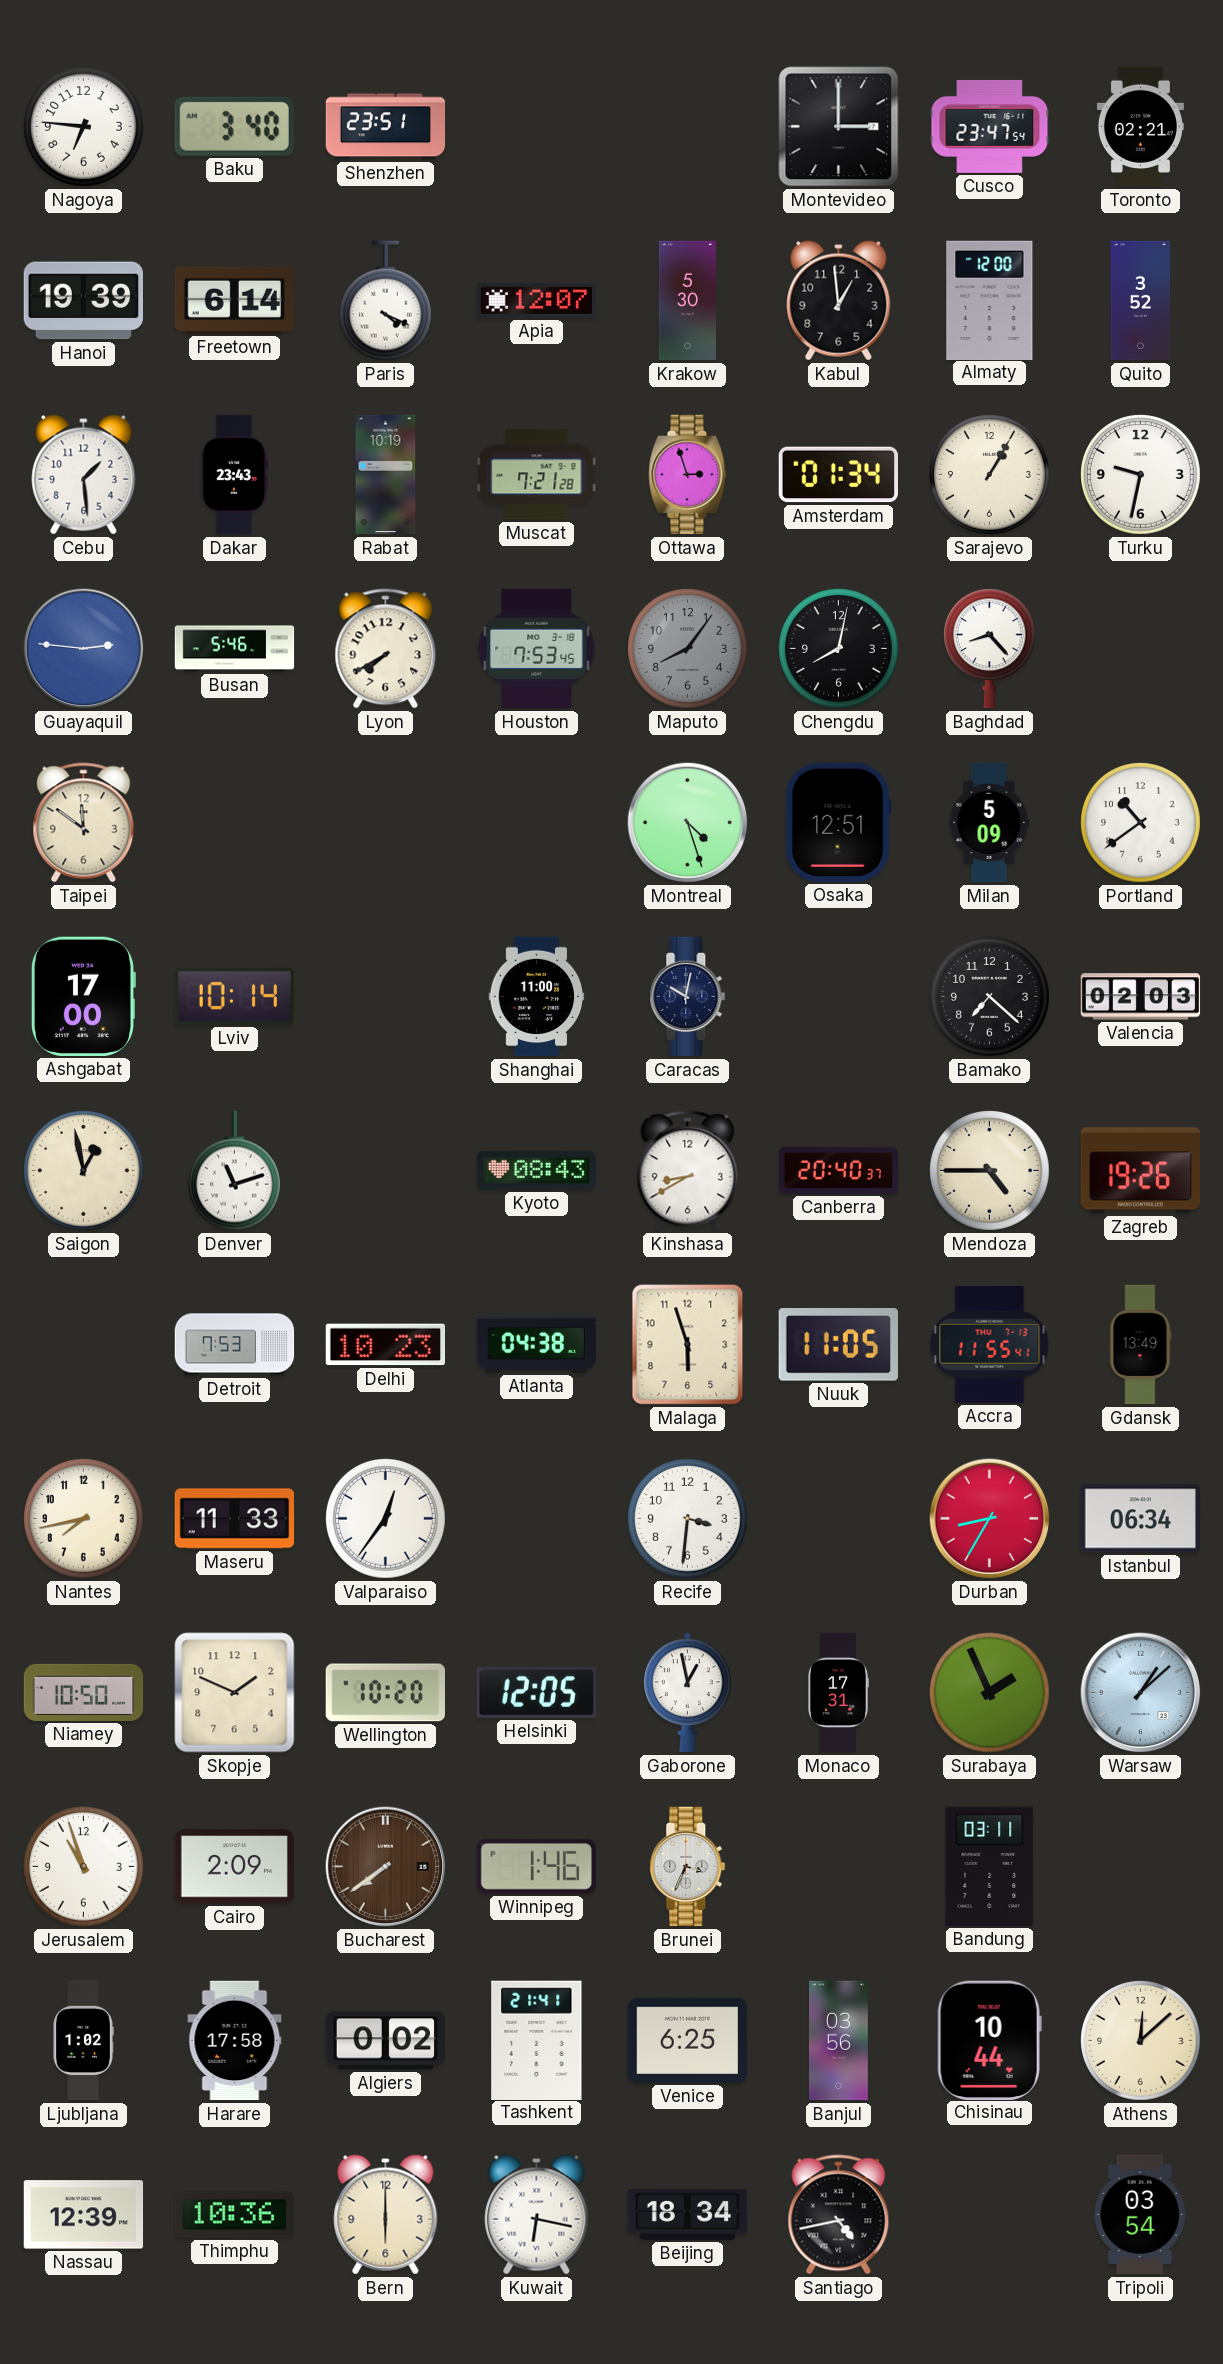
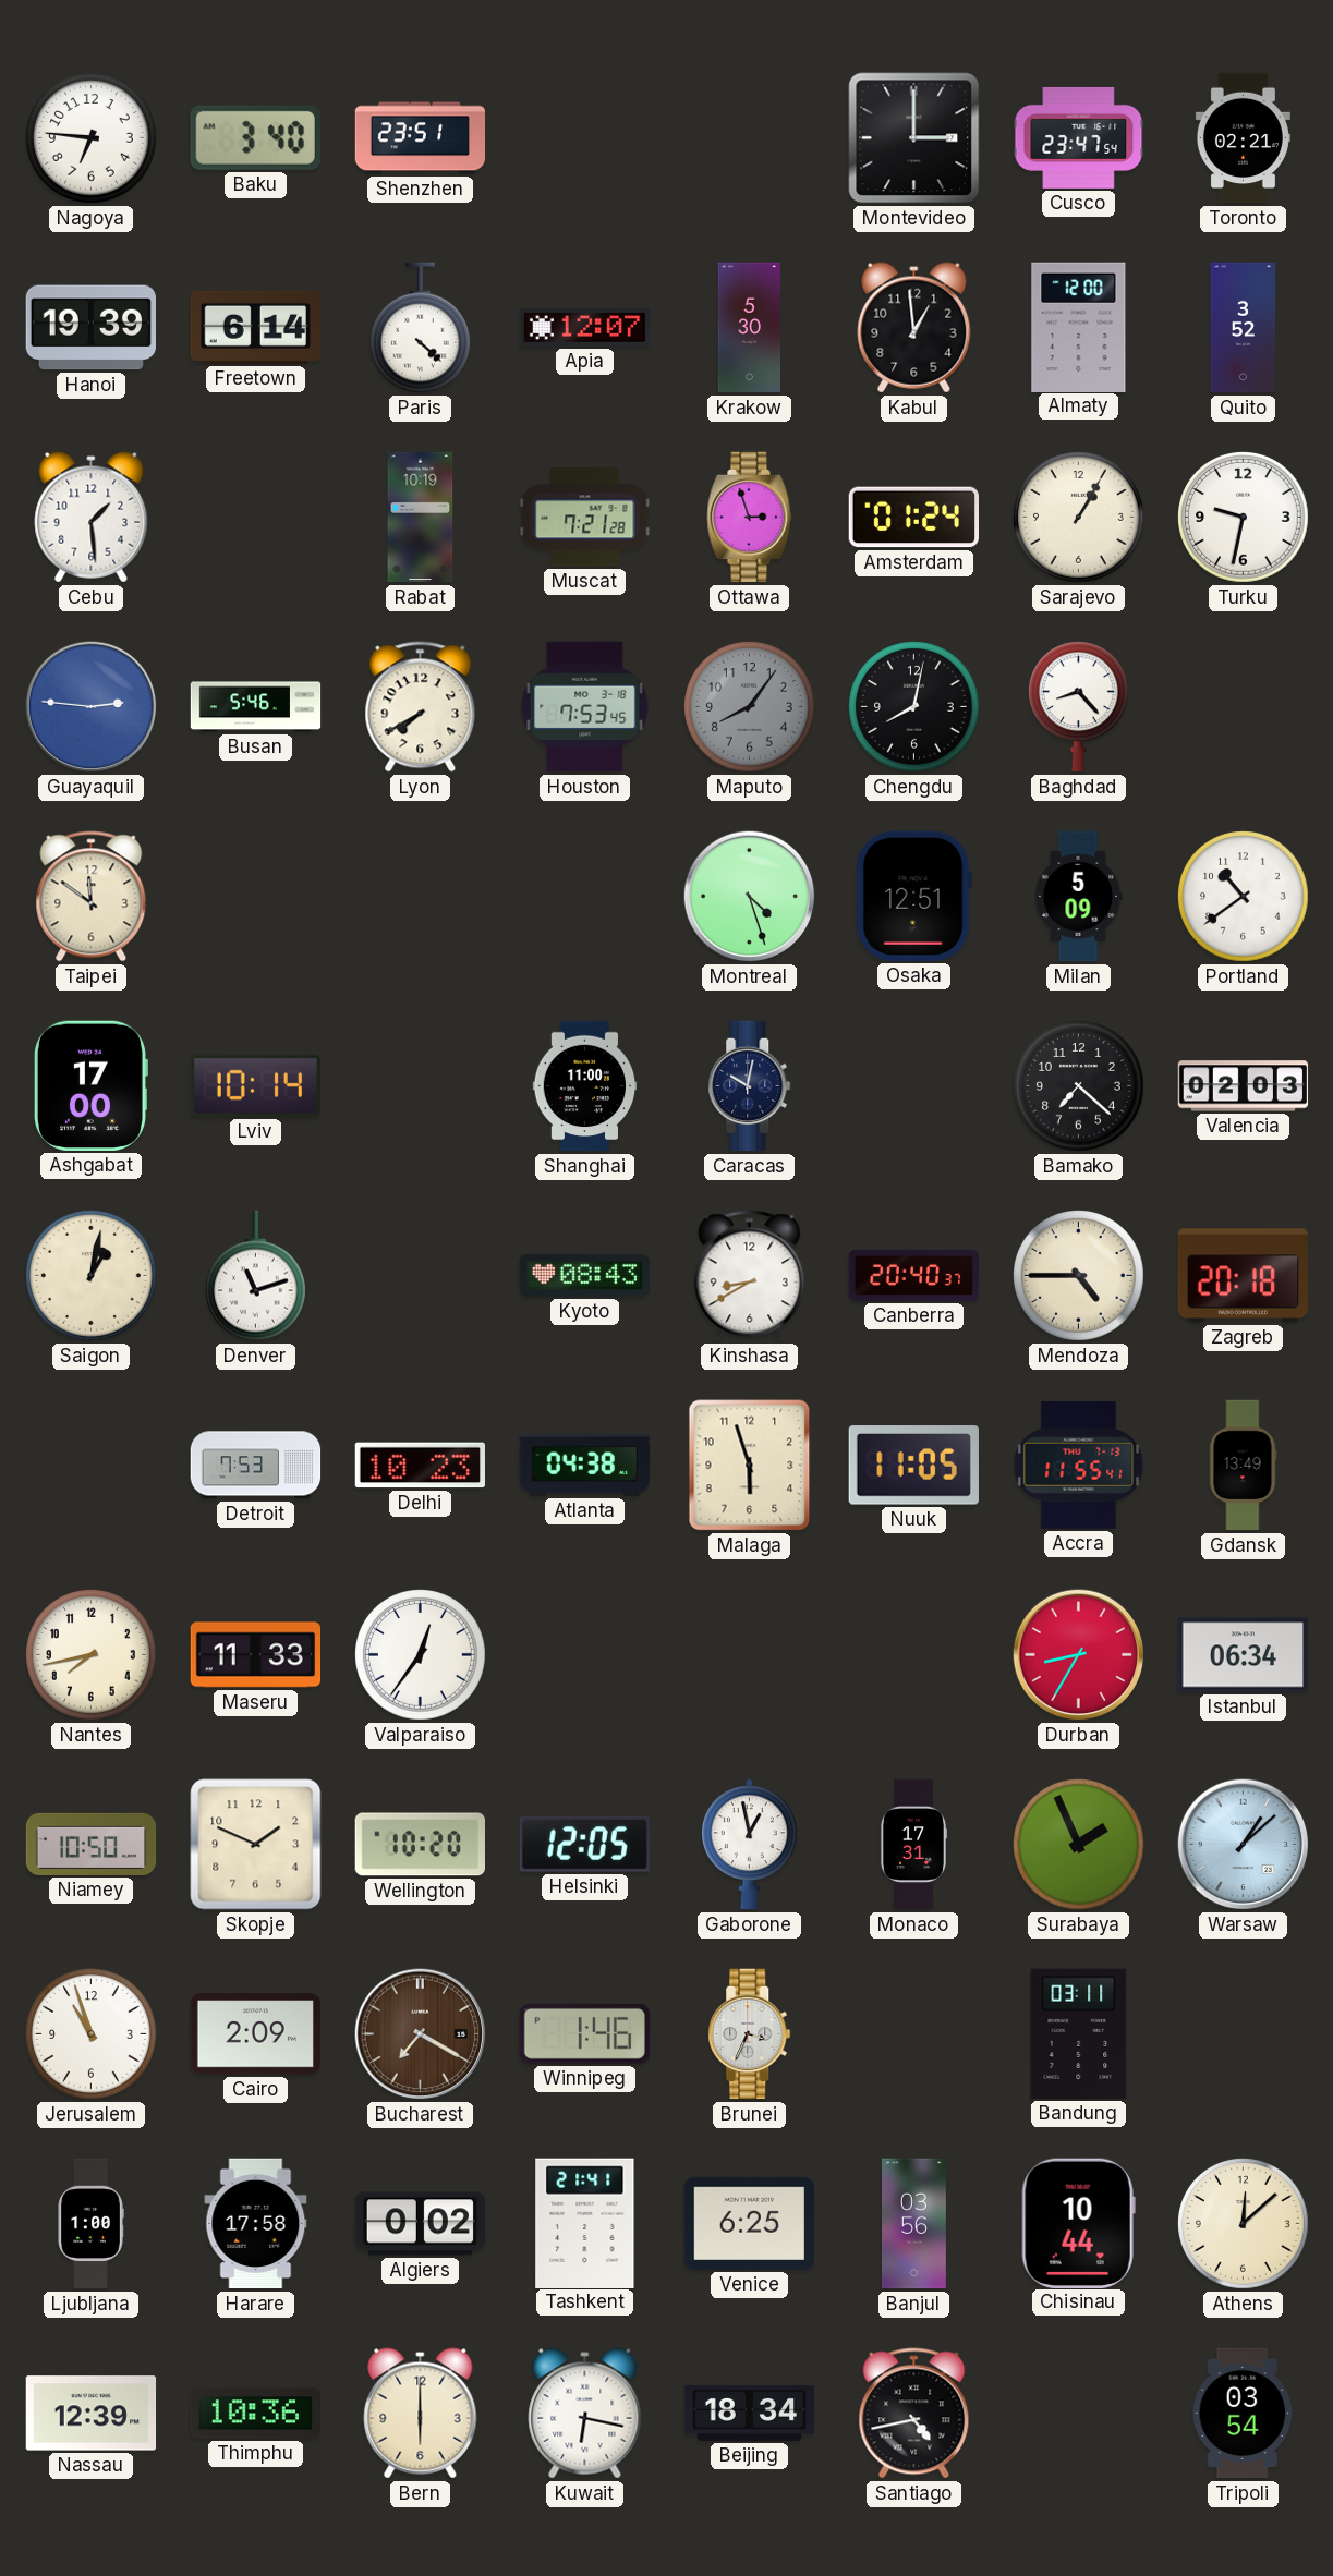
Paris: 4:19 -> 4:22
Dakar: 23:43 -> none
Amsterdam: 01:34 -> 01:24
Saigon: 12:58 -> 1:02
Zagreb: 19:26 -> 20:18
Recife: 3:31 -> none
Bucharest: 7:39 -> 7:20
Ljubljana: 1:02 -> 1:00
